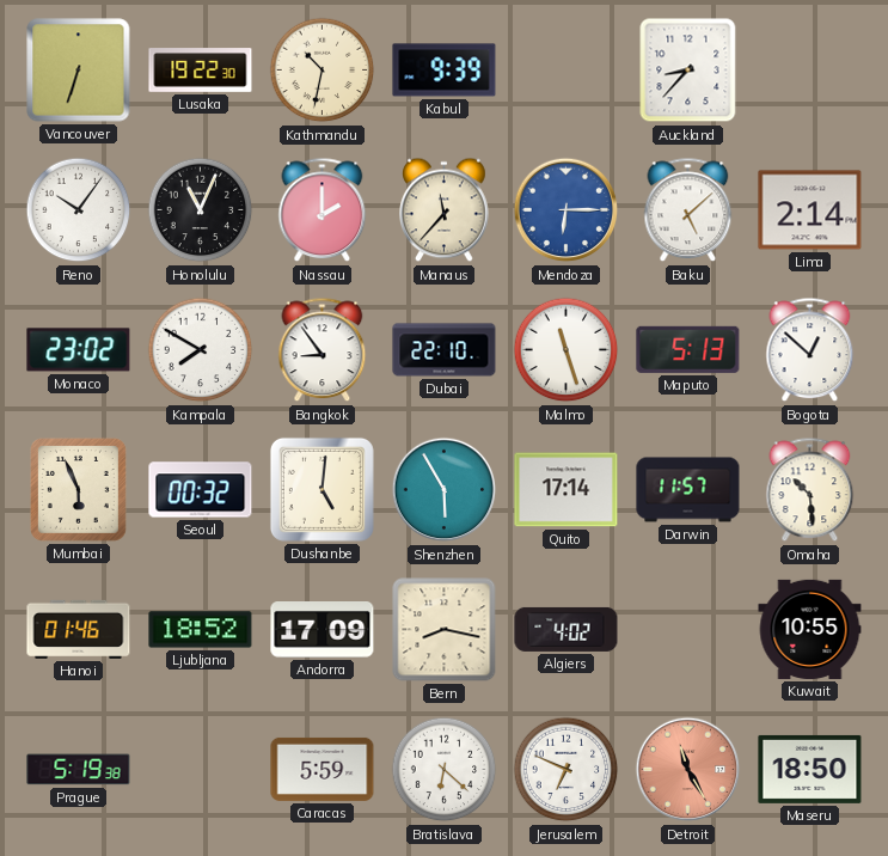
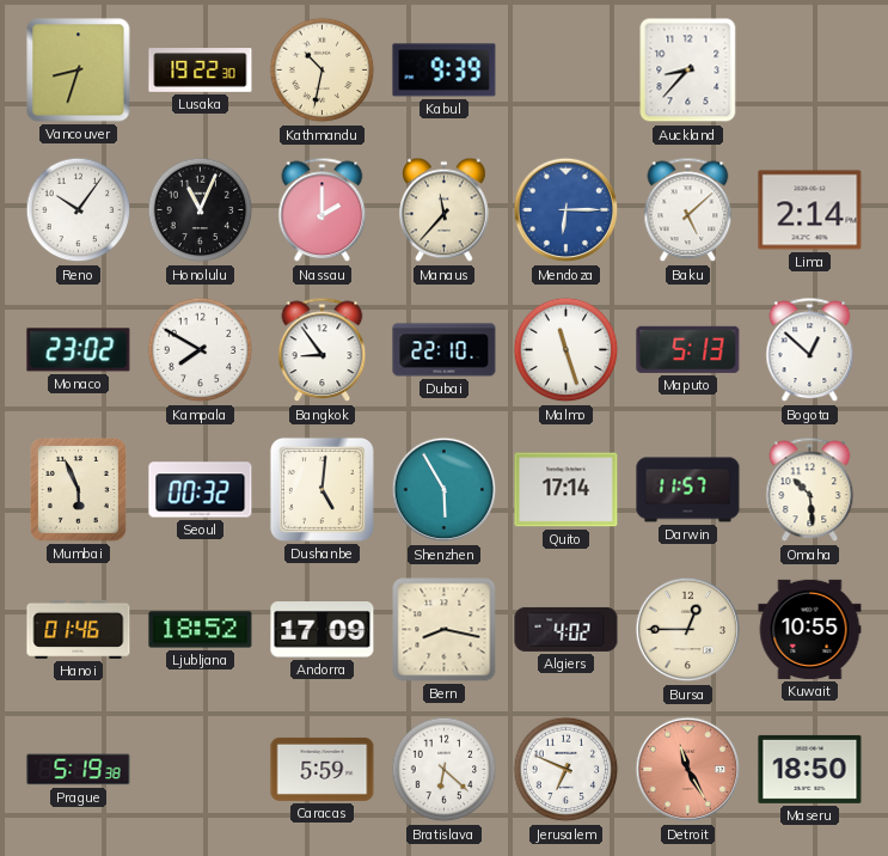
Vancouver: 6:33 -> 8:33
Bursa: none -> 12:45
